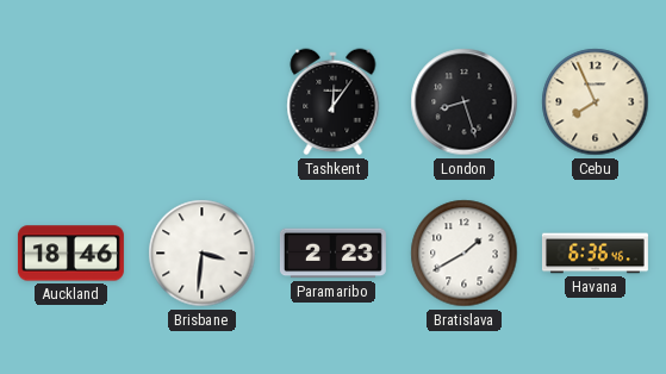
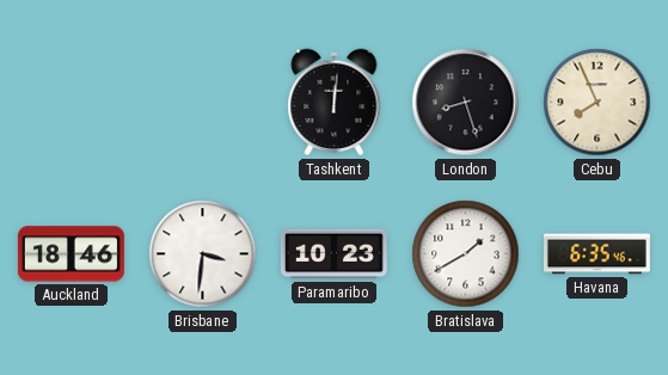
Tashkent: 12:06 -> 12:01
Paramaribo: 2:23 -> 10:23
Havana: 6:36 -> 6:35
